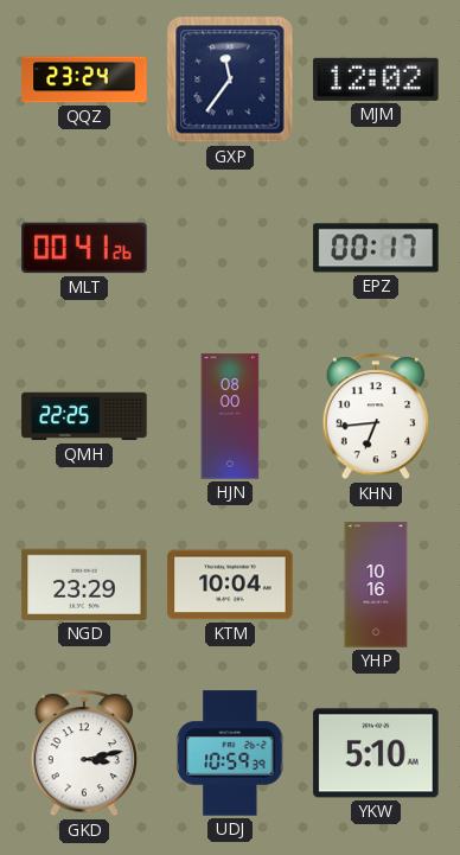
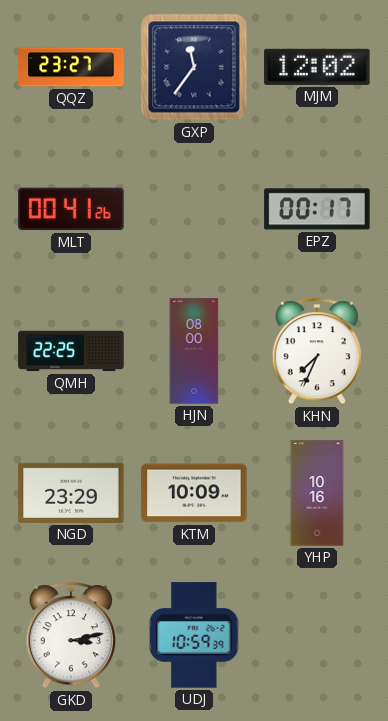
QQZ: 23:24 -> 23:27
KHN: 6:44 -> 7:34
KTM: 10:04 -> 10:09
YKW: 5:10 -> none
